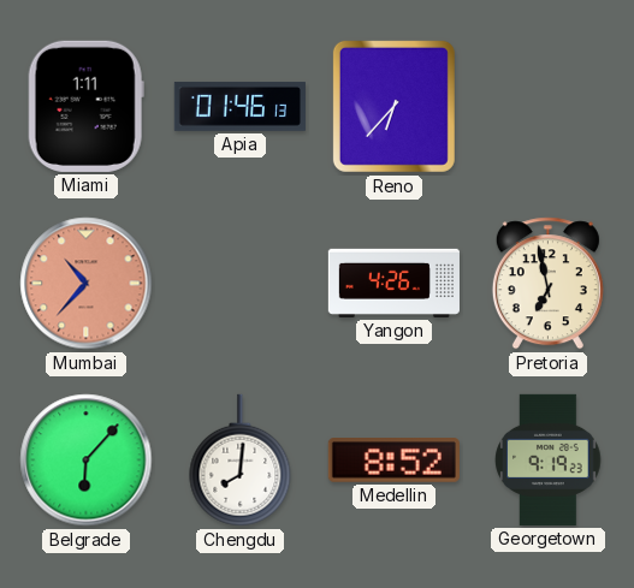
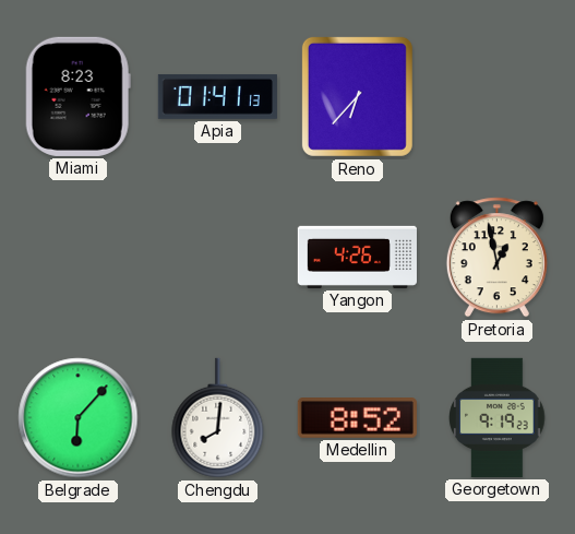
Miami: 1:11 -> 8:23
Apia: 01:46 -> 01:41
Mumbai: 10:37 -> none
Pretoria: 6:58 -> 12:58
